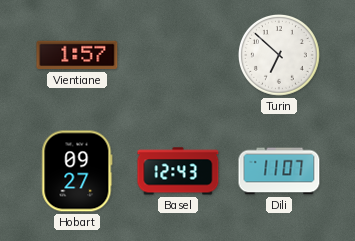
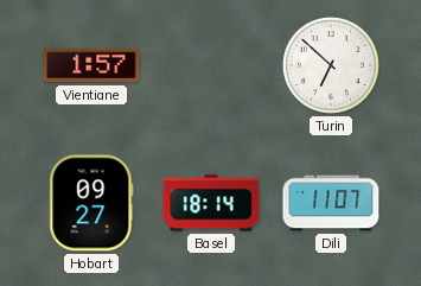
Basel: 12:43 -> 18:14
